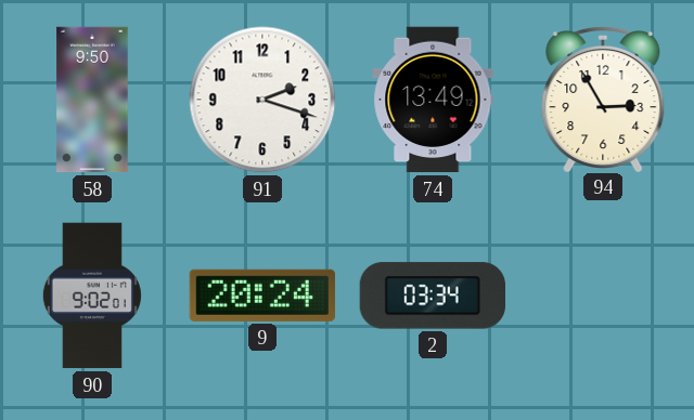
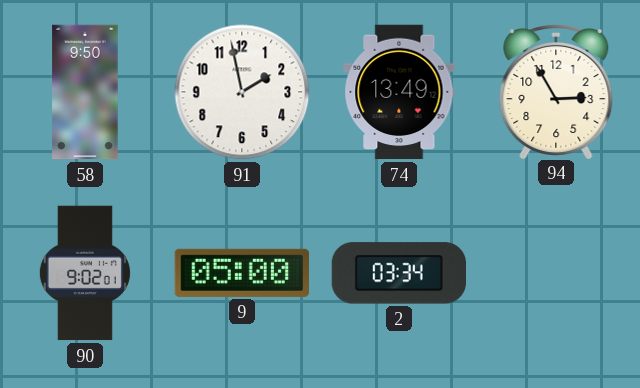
91: 2:18 -> 1:58
9: 20:24 -> 05:00
